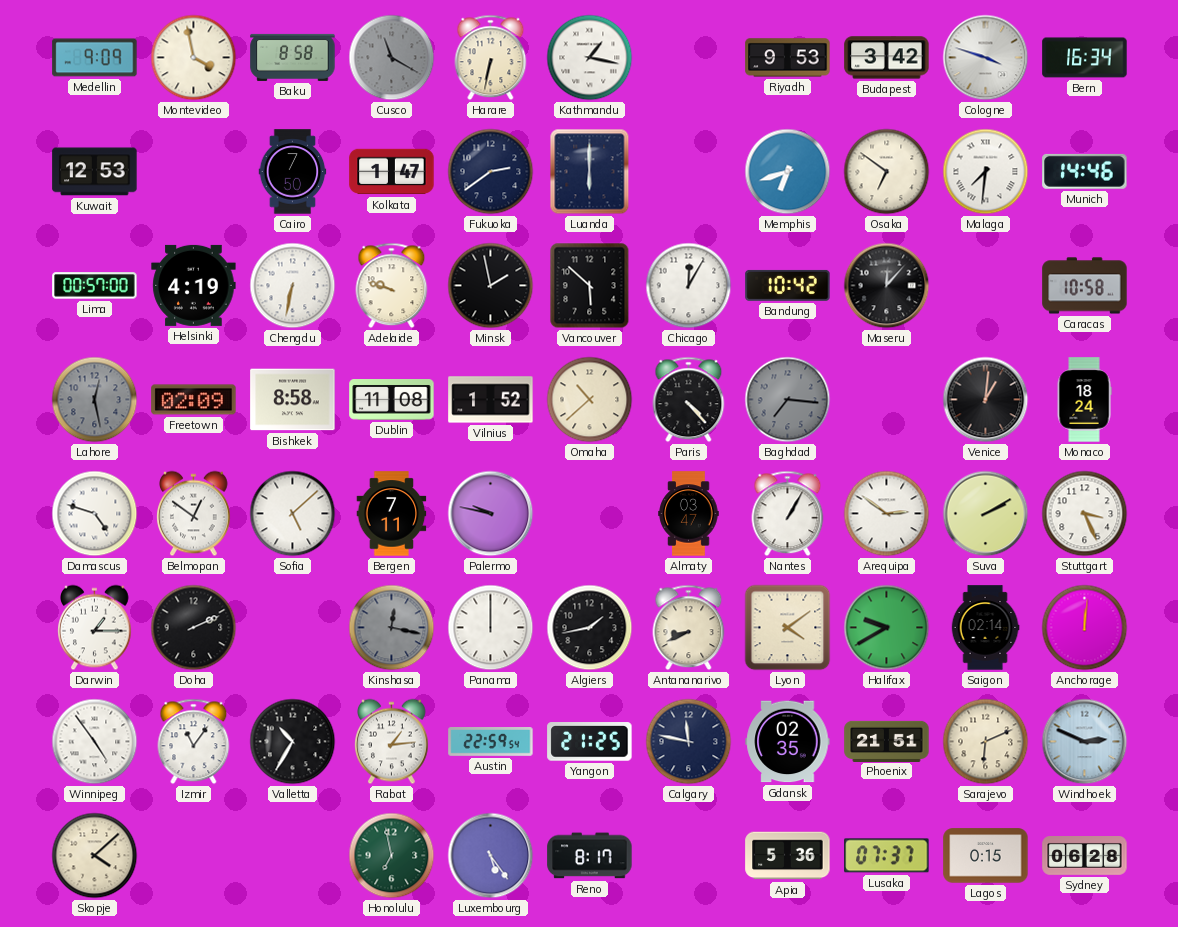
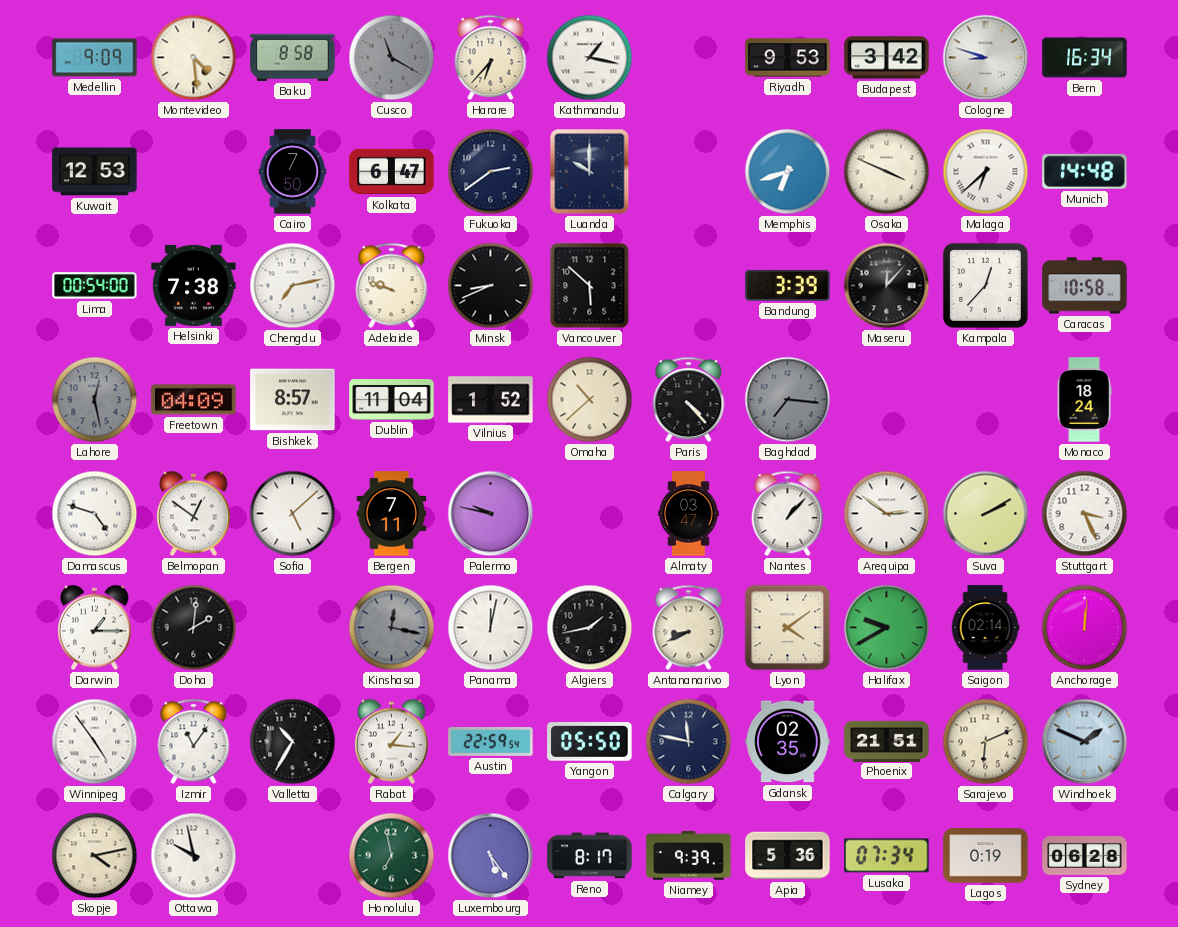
Montevideo: 3:58 -> 4:29
Harare: 6:32 -> 6:37
Cologne: 3:48 -> 8:48
Kolkata: 1:47 -> 6:47
Luanda: 6:00 -> 10:00
Osaka: 6:51 -> 3:49
Malaga: 7:31 -> 6:38
Munich: 14:46 -> 14:48
Lima: 00:57 -> 00:54
Helsinki: 4:19 -> 7:38
Chengdu: 6:32 -> 7:13
Minsk: 1:58 -> 8:41
Chicago: 12:05 -> none
Bandung: 10:42 -> 3:39
Kampala: none -> 12:37
Freetown: 02:09 -> 04:09
Bishkek: 8:58 -> 8:57
Dublin: 11:08 -> 11:04
Venice: 1:01 -> none
Nantes: 1:05 -> 1:07
Doha: 2:11 -> 2:01
Panama: 12:00 -> 12:02
Rabat: 1:14 -> 1:16
Yangon: 21:25 -> 05:50
Windhoek: 2:49 -> 1:49
Skopje: 4:08 -> 4:13
Ottawa: none -> 9:58
Niamey: none -> 9:39
Lusaka: 07:37 -> 07:34
Lagos: 0:15 -> 0:19
